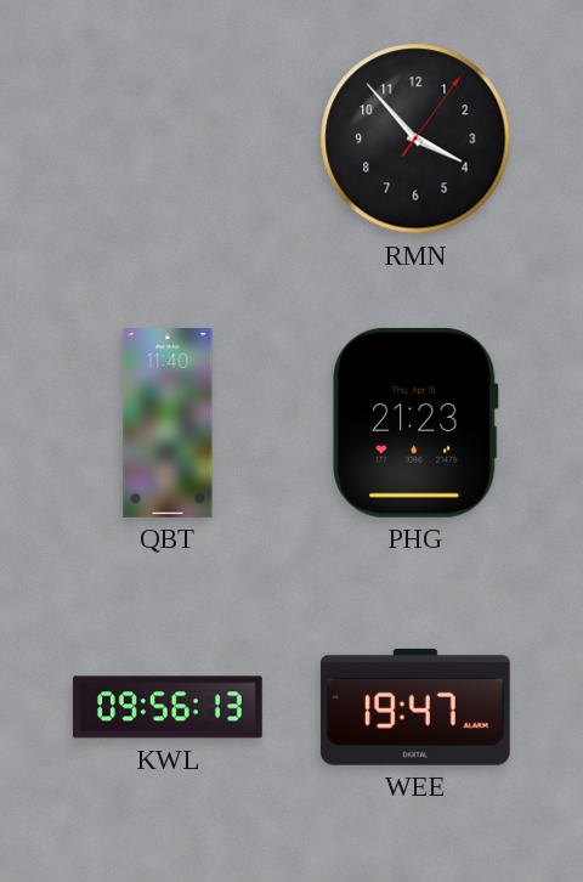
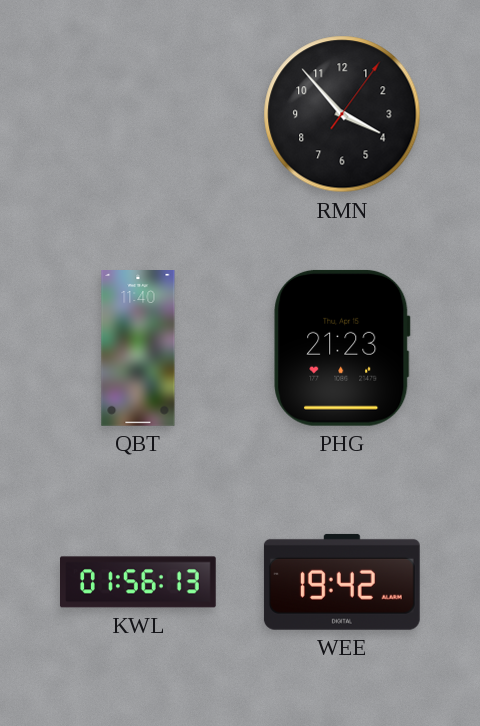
KWL: 09:56 -> 01:56
WEE: 19:47 -> 19:42
